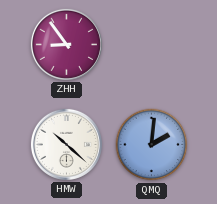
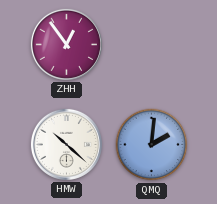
ZHH: 8:54 -> 12:54
